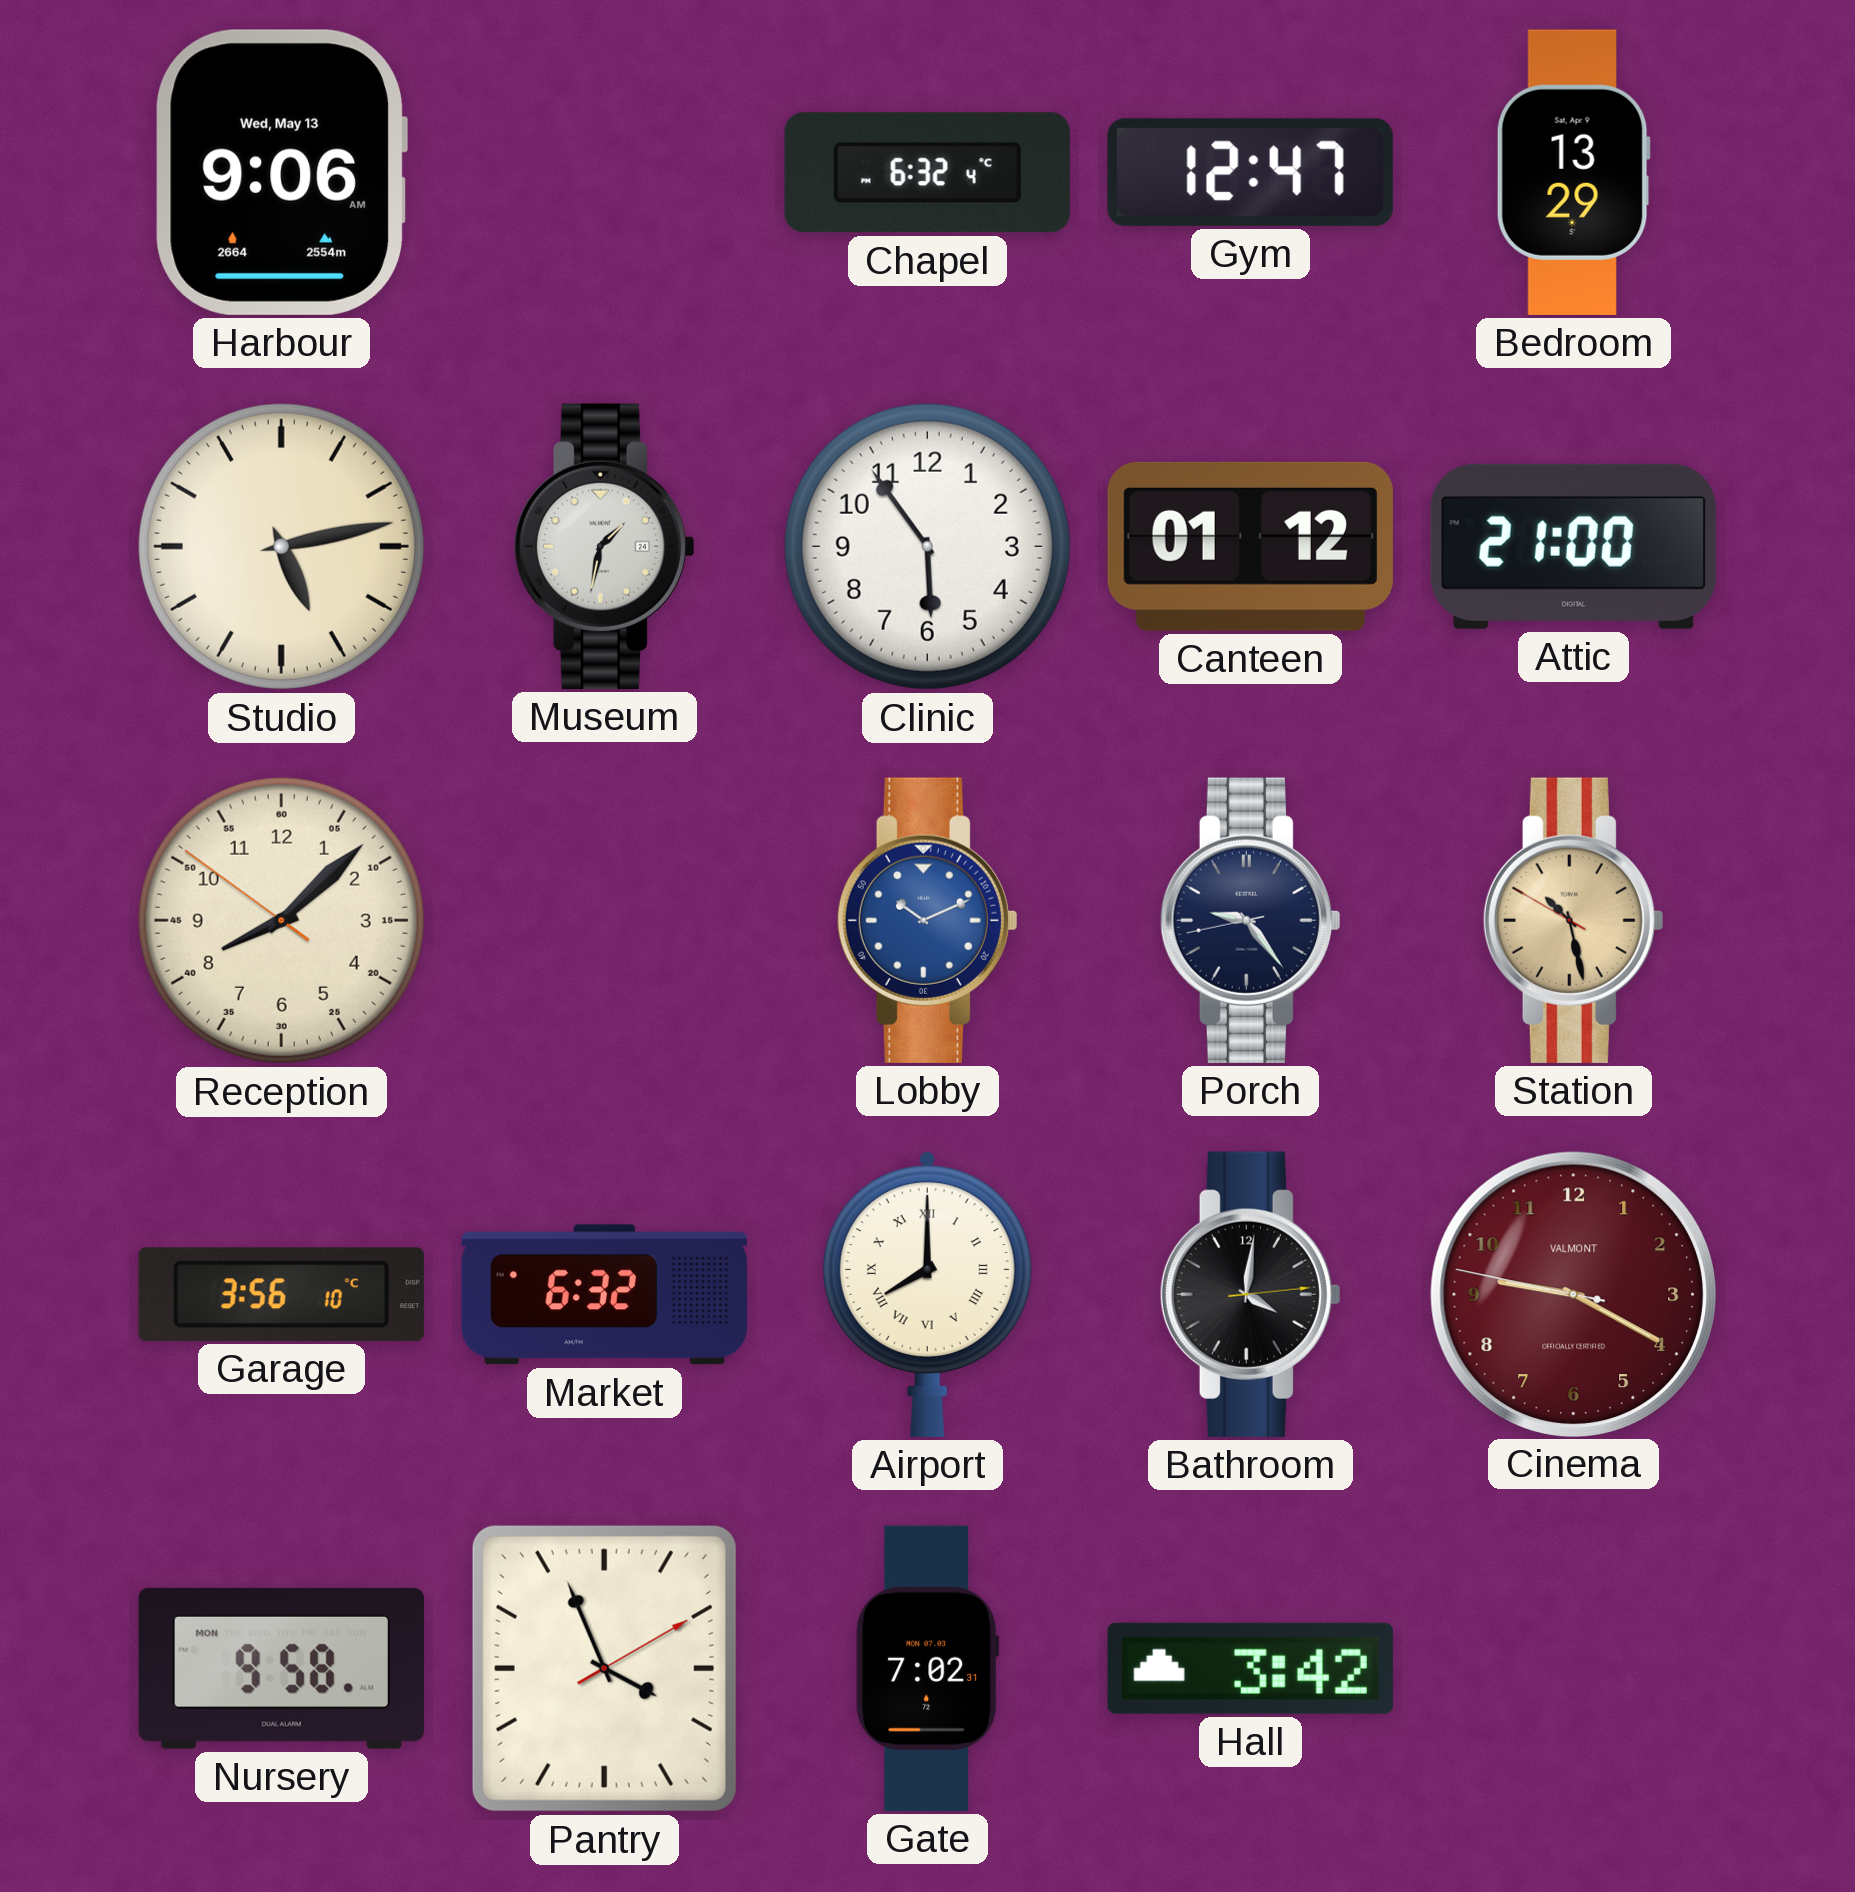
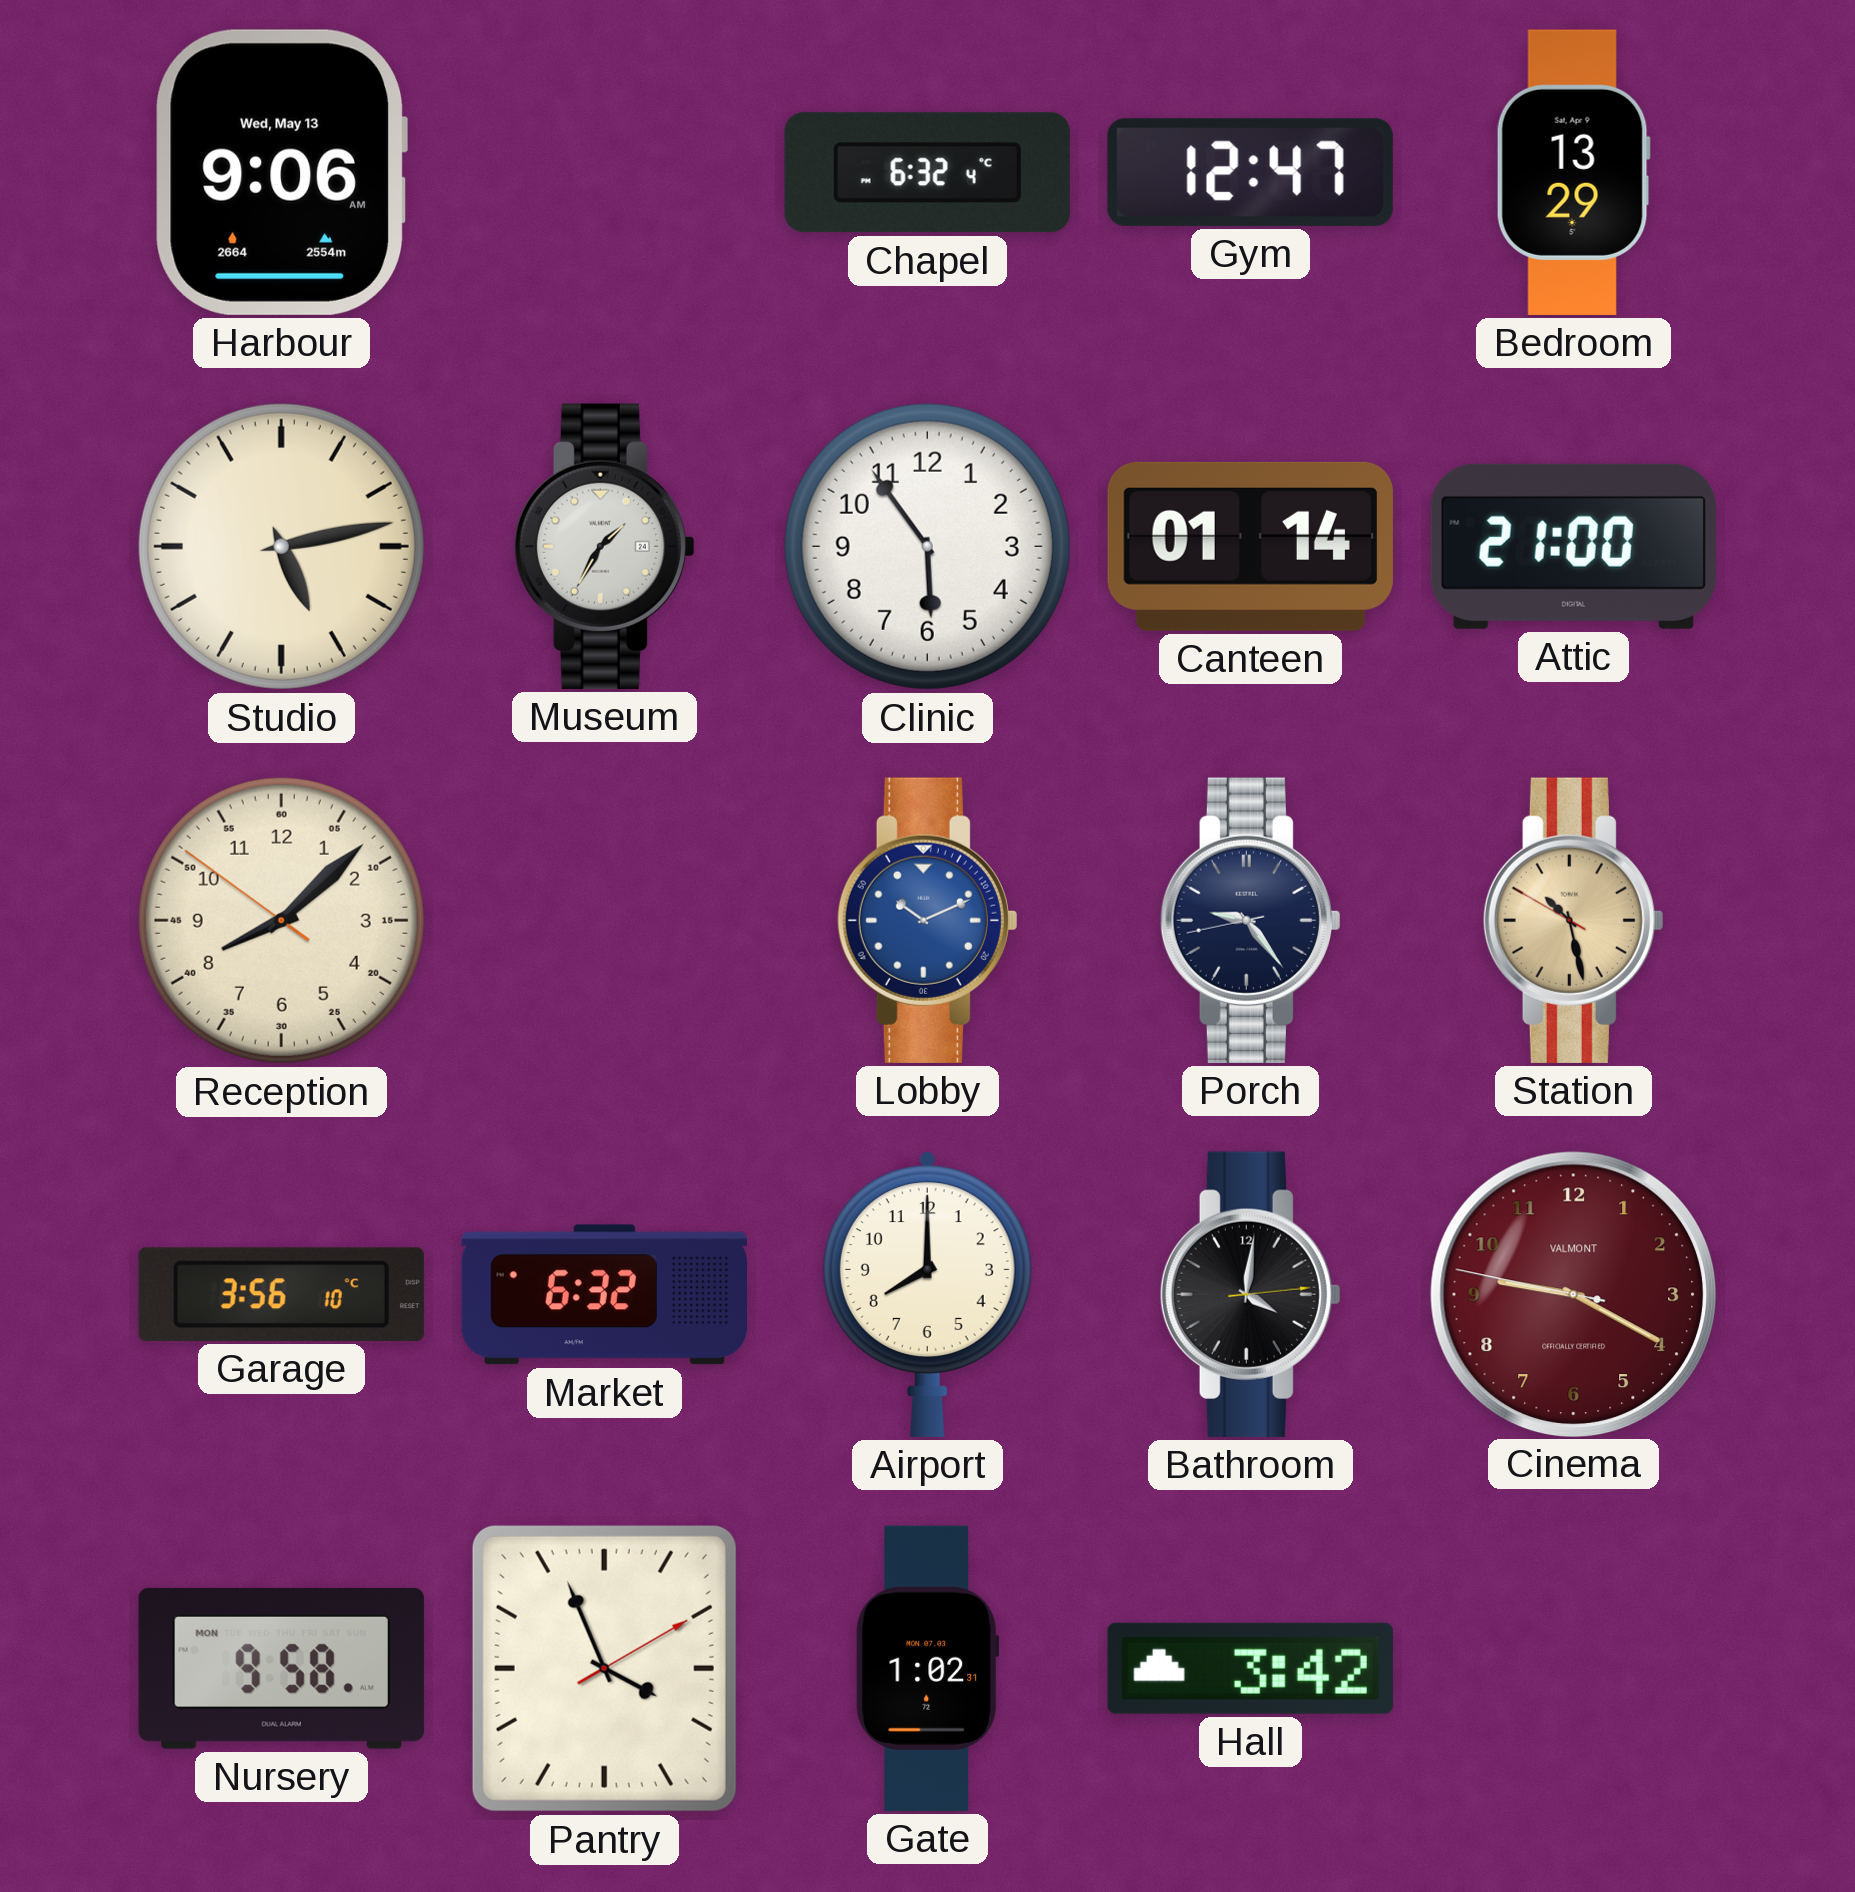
Museum: 1:32 -> 1:35
Canteen: 01:12 -> 01:14
Airport numerals: Roman -> Arabic
Gate: 7:02 -> 1:02
